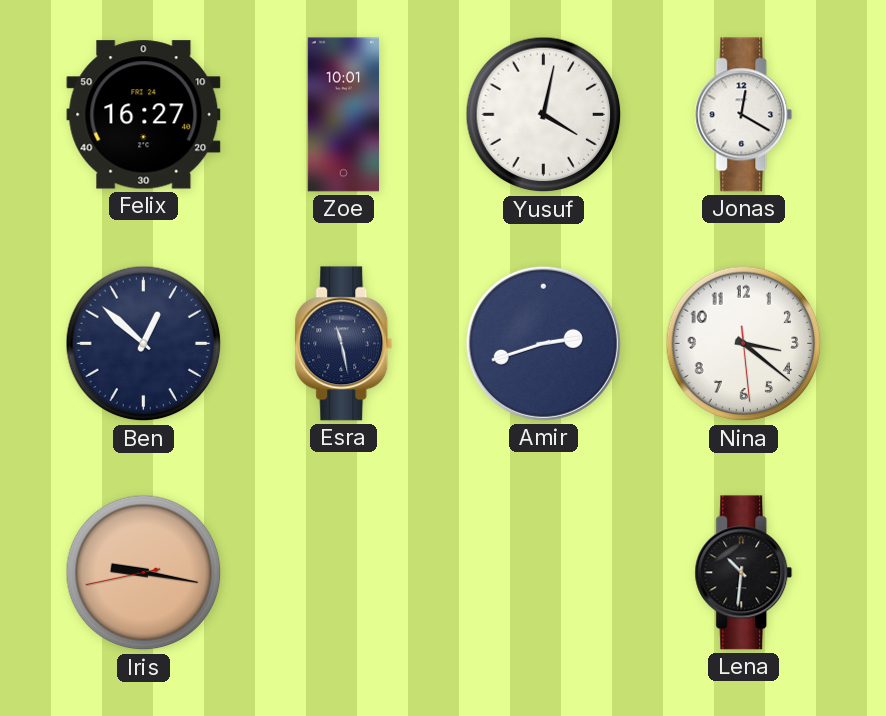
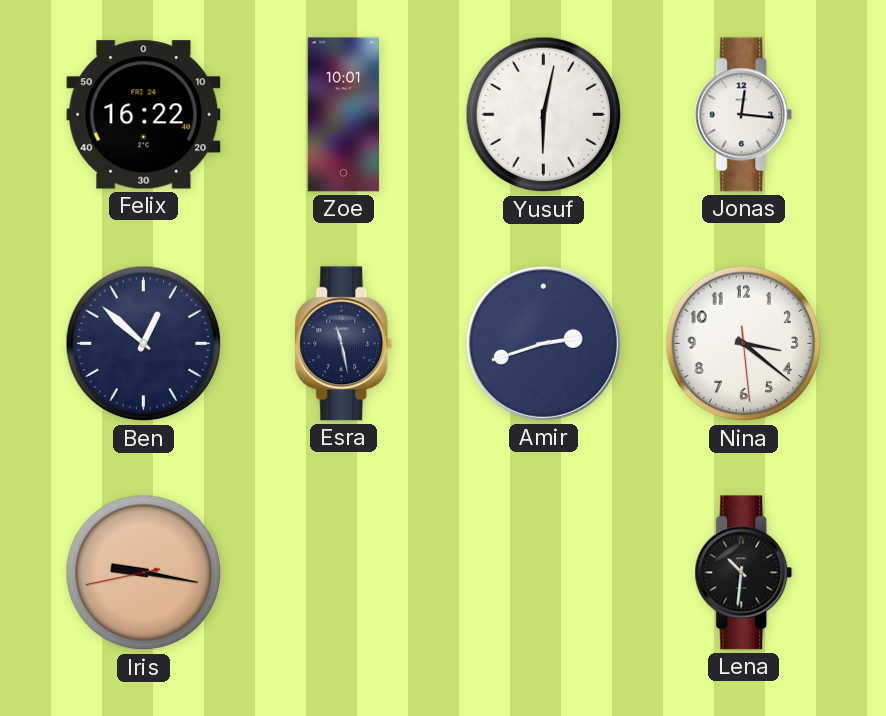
Felix: 16:27 -> 16:22
Yusuf: 4:02 -> 6:02
Jonas: 12:20 -> 12:16
